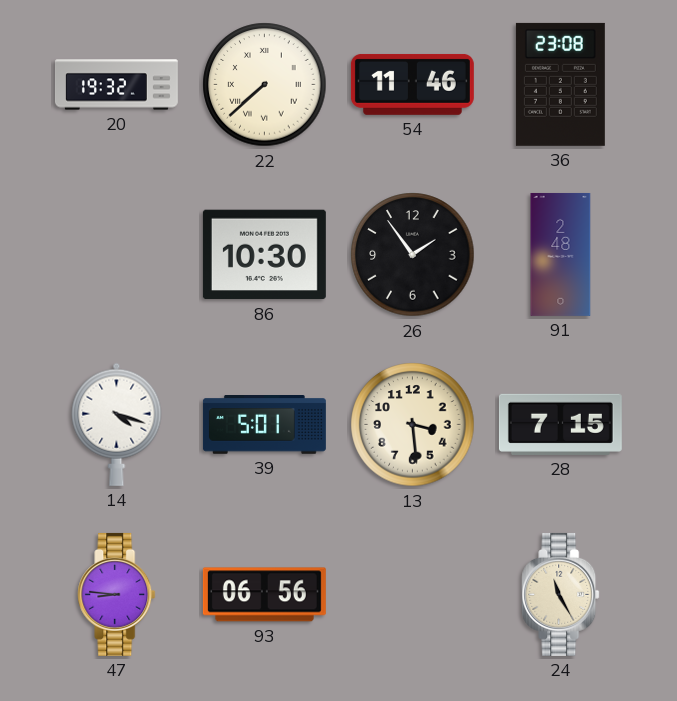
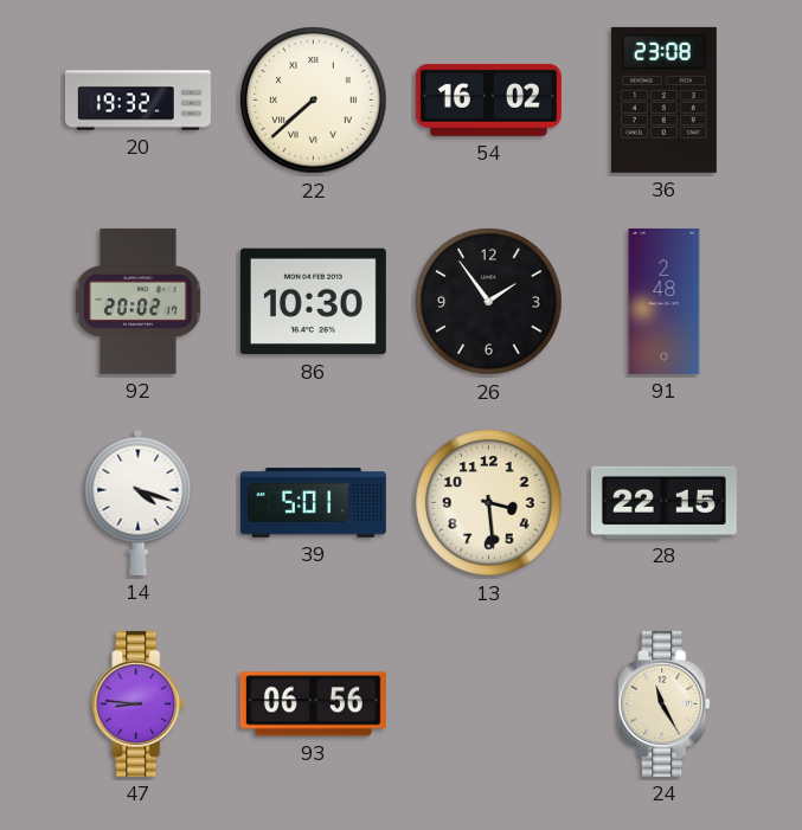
54: 11:46 -> 16:02
92: none -> 20:02
28: 7:15 -> 22:15
